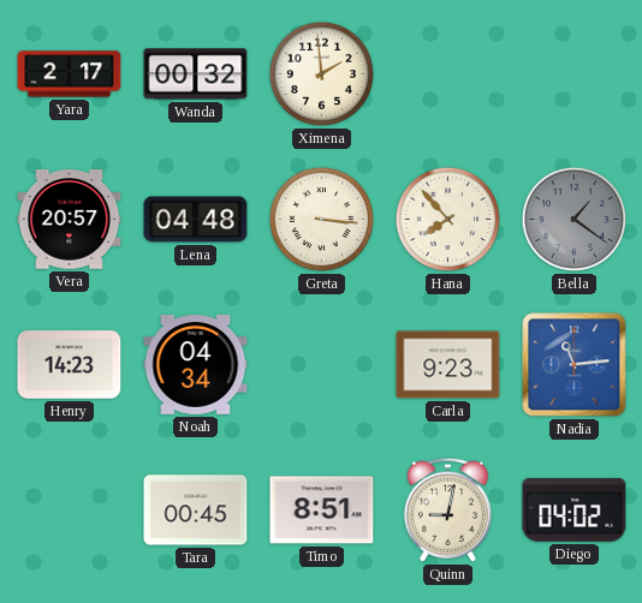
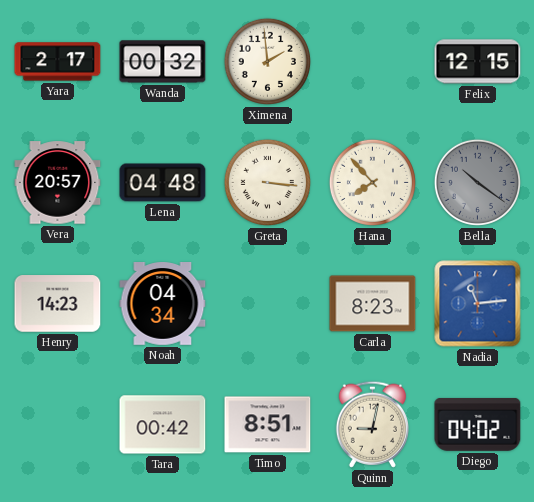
Felix: none -> 12:15
Bella: 1:21 -> 10:21
Carla: 9:23 -> 8:23
Tara: 00:45 -> 00:42
